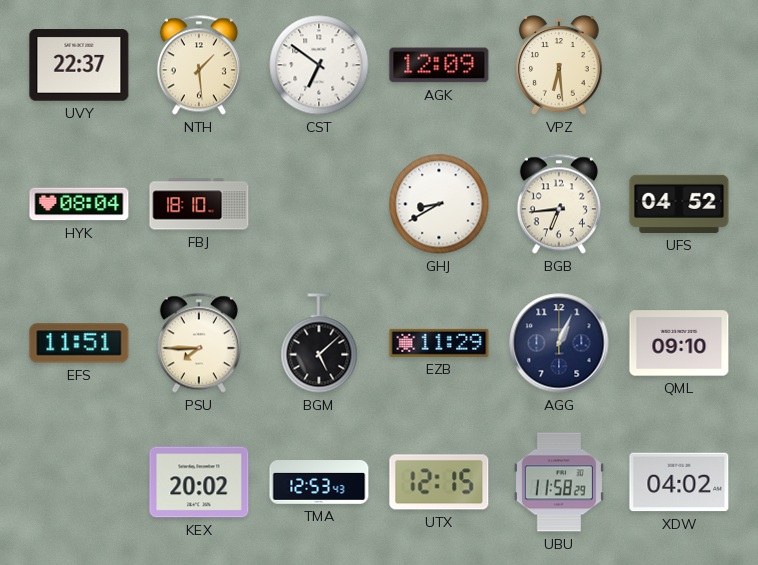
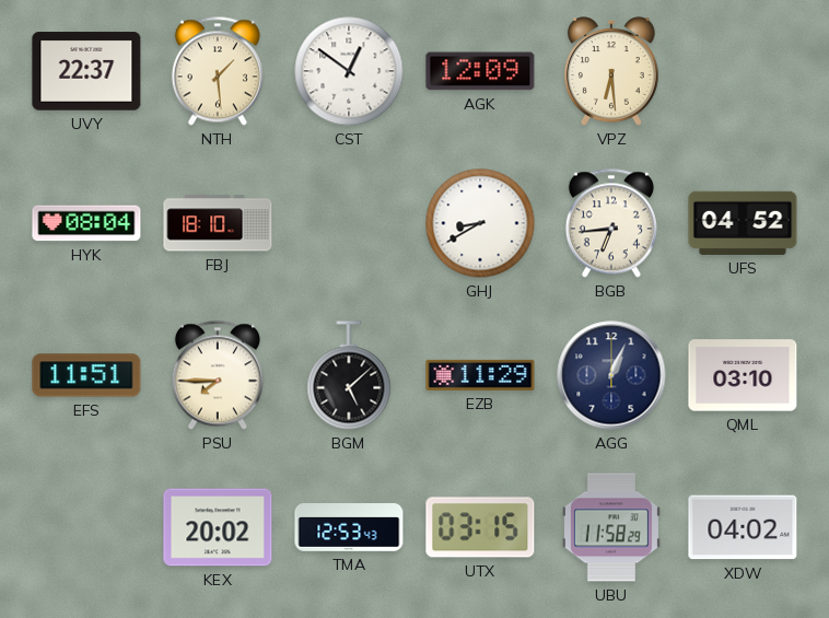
CST: 6:51 -> 12:51
QML: 09:10 -> 03:10
UTX: 12:15 -> 03:15
